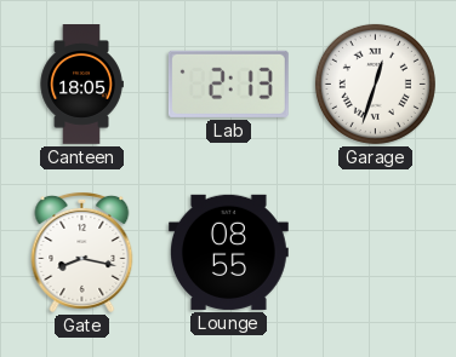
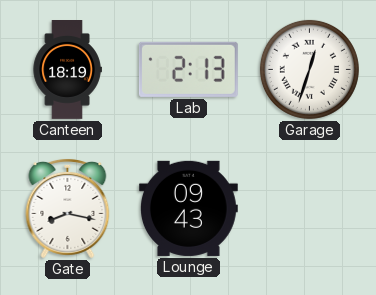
Canteen: 18:05 -> 18:19
Lounge: 08:55 -> 09:43
